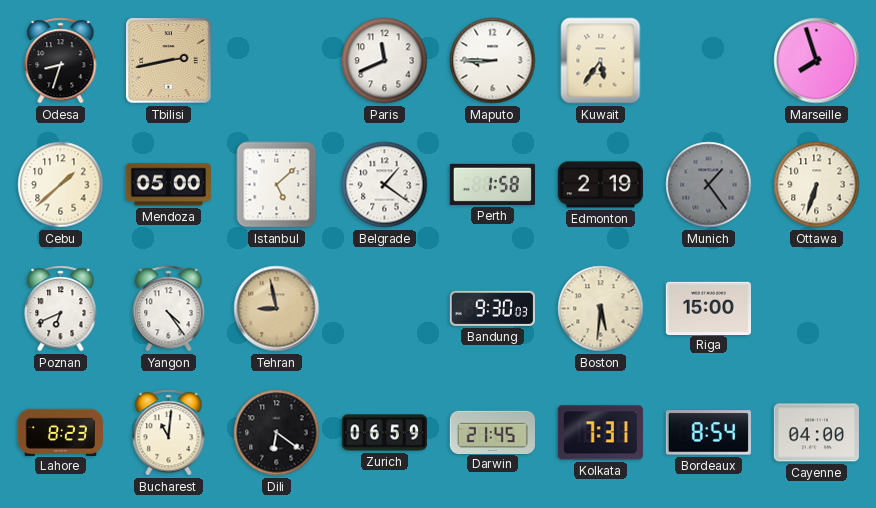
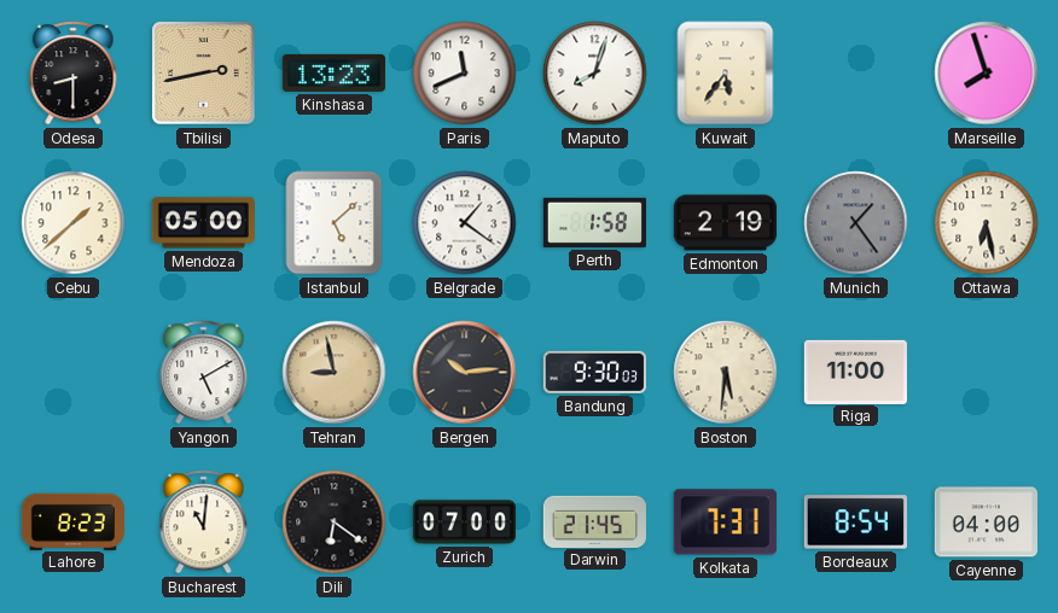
Odesa: 8:33 -> 8:30
Kinshasa: none -> 13:23
Maputo: 8:45 -> 8:03
Ottawa: 6:33 -> 6:28
Poznan: 6:41 -> none
Yangon: 4:24 -> 5:10
Bergen: none -> 10:14
Riga: 15:00 -> 11:00
Zurich: 06:59 -> 07:00
